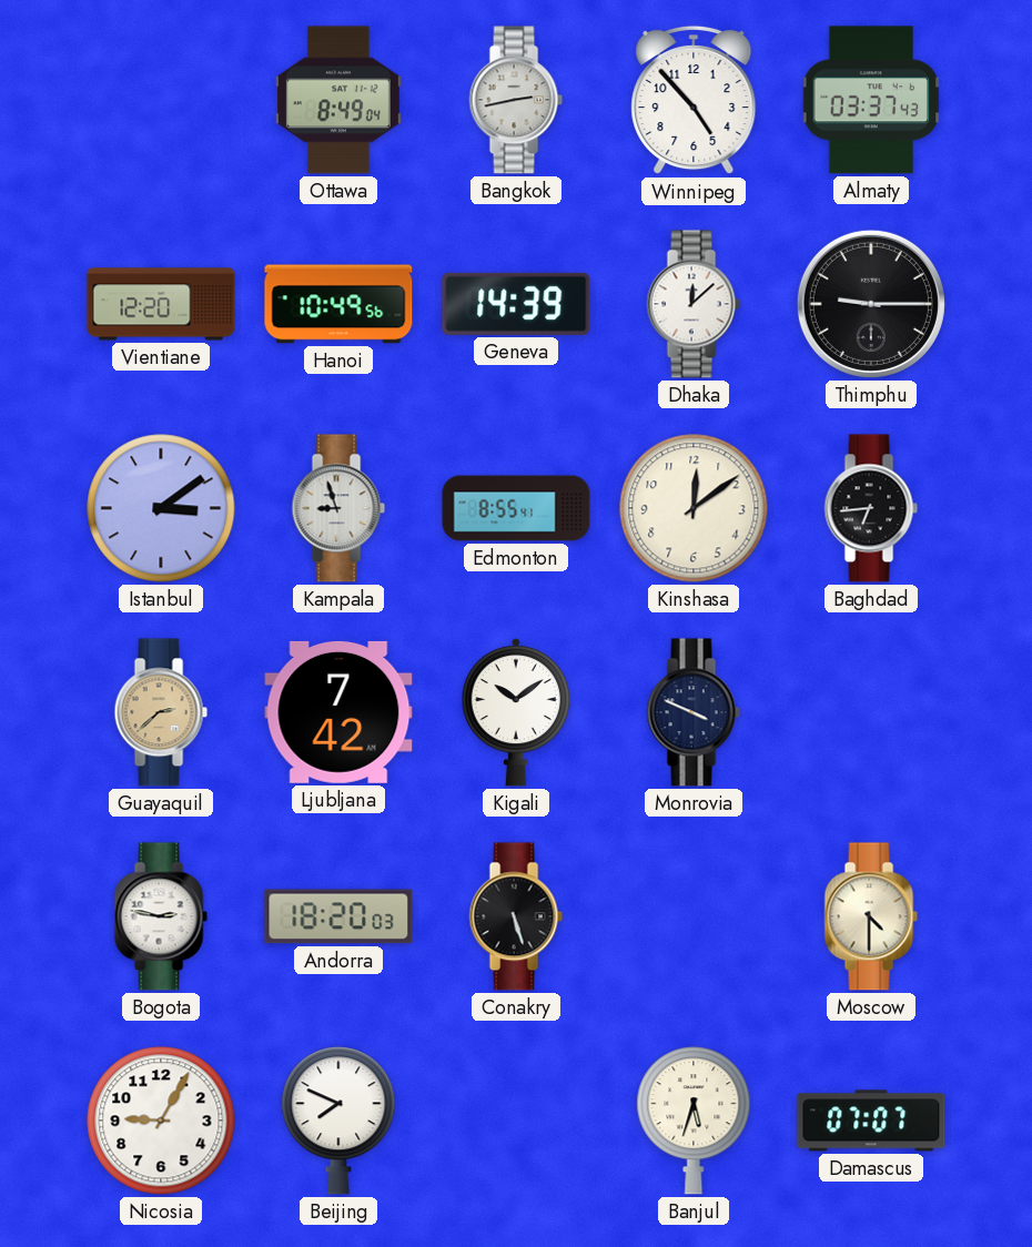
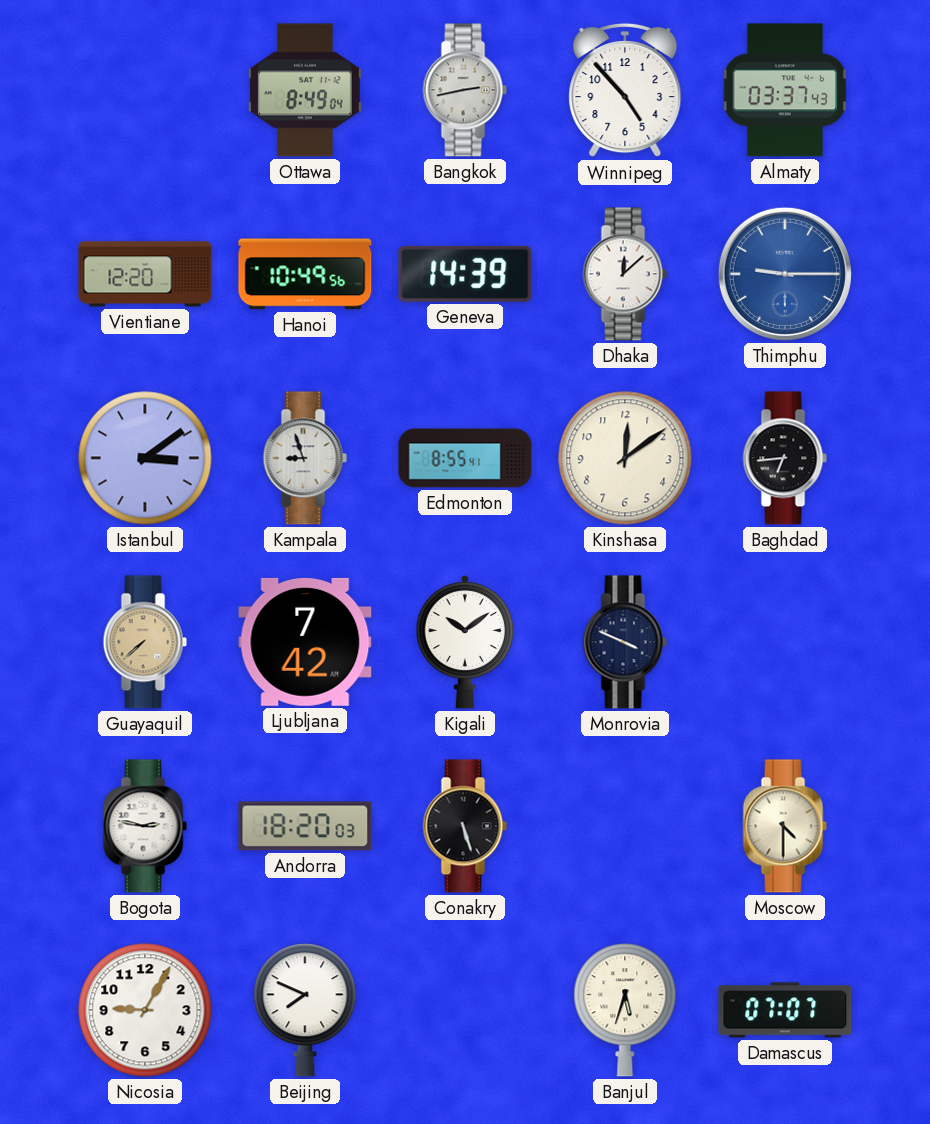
Thimphu dial: black -> blue
Guayaquil: 2:38 -> 7:38
